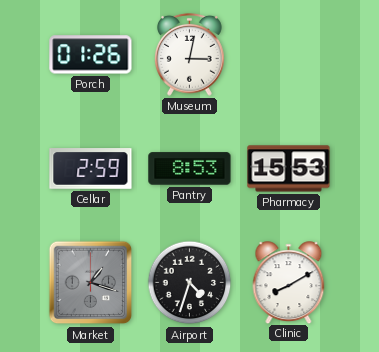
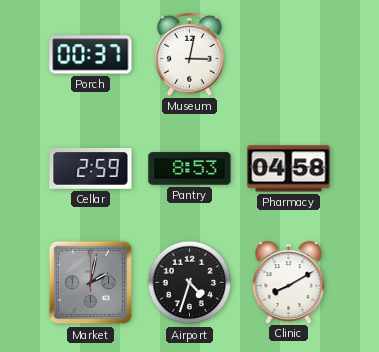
Porch: 01:26 -> 00:37
Pharmacy: 15:53 -> 04:58
Market: 1:18 -> 2:02
